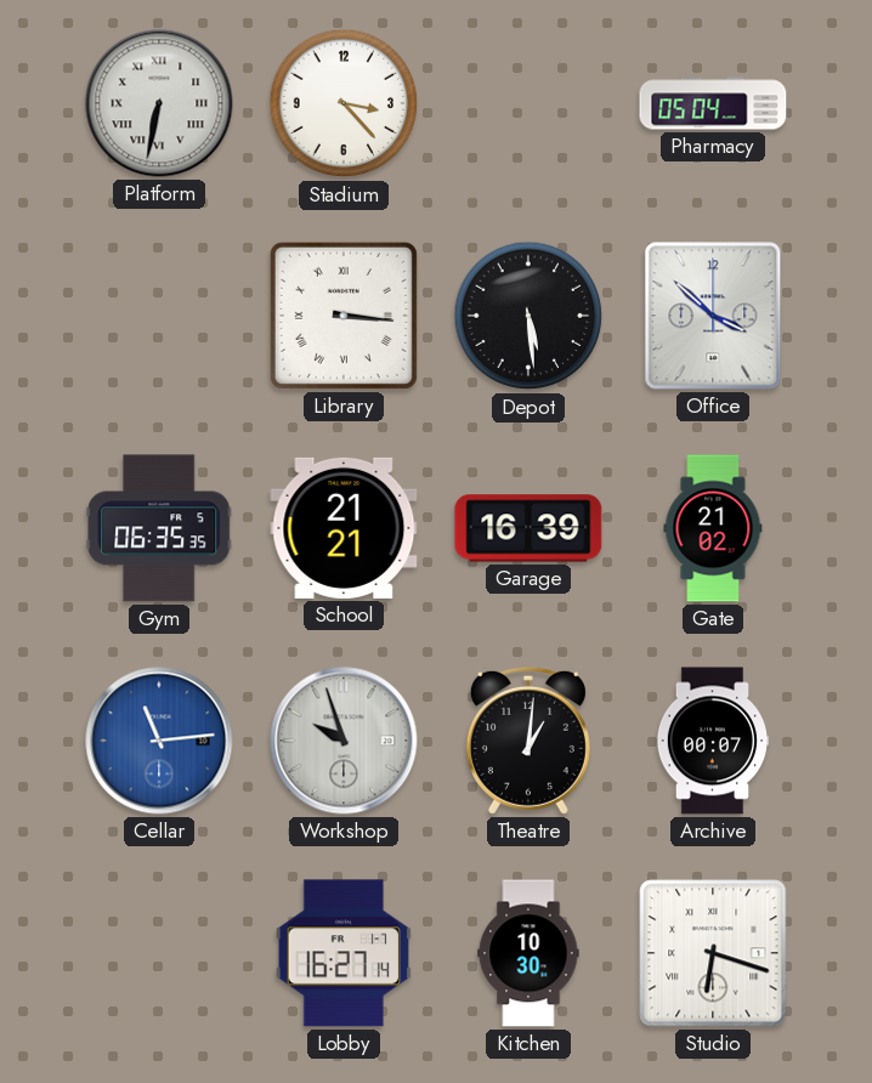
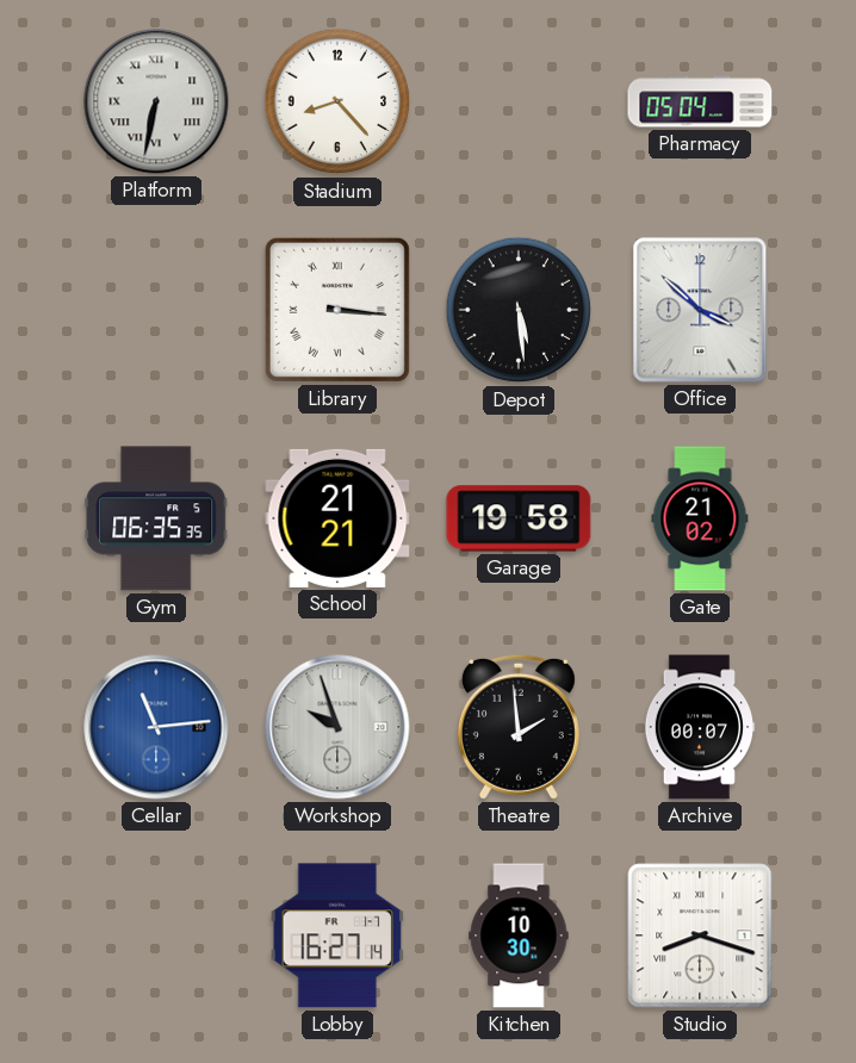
Stadium: 3:23 -> 8:23
Garage: 16:39 -> 19:58
Theatre: 1:01 -> 1:59
Studio: 6:18 -> 8:18
